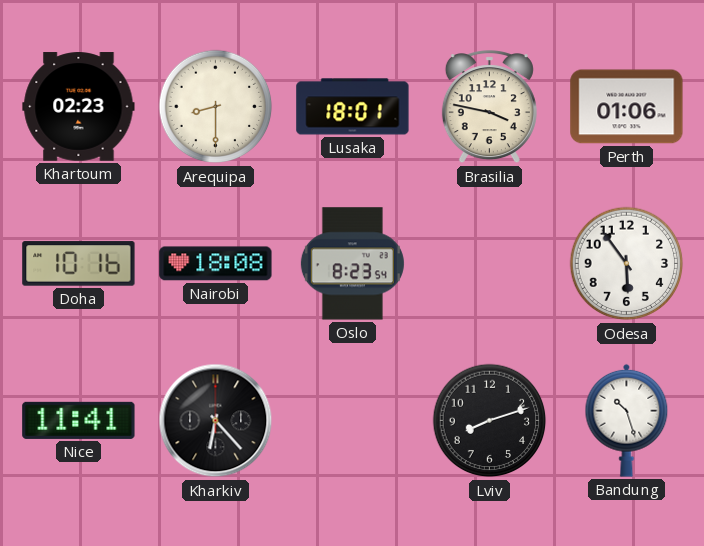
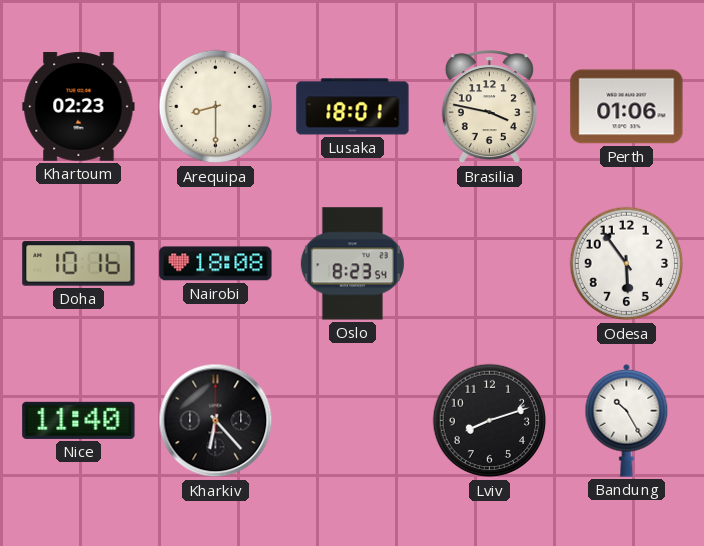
Nice: 11:41 -> 11:40
Bandung: 10:27 -> 10:25
